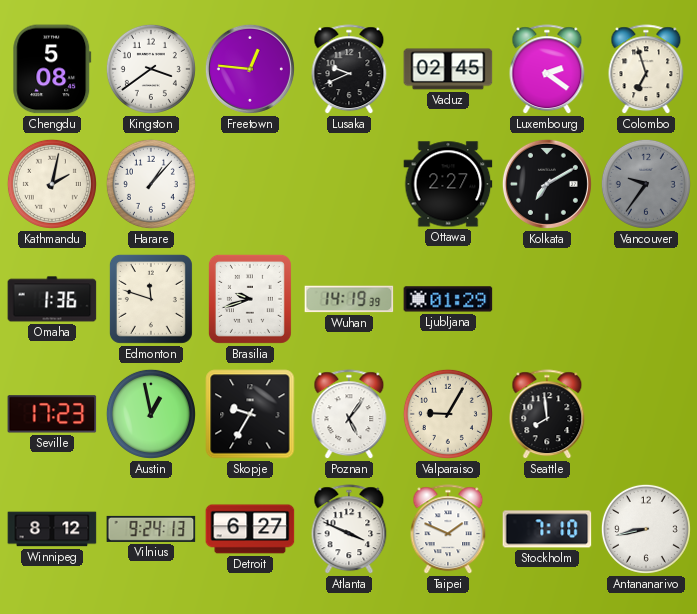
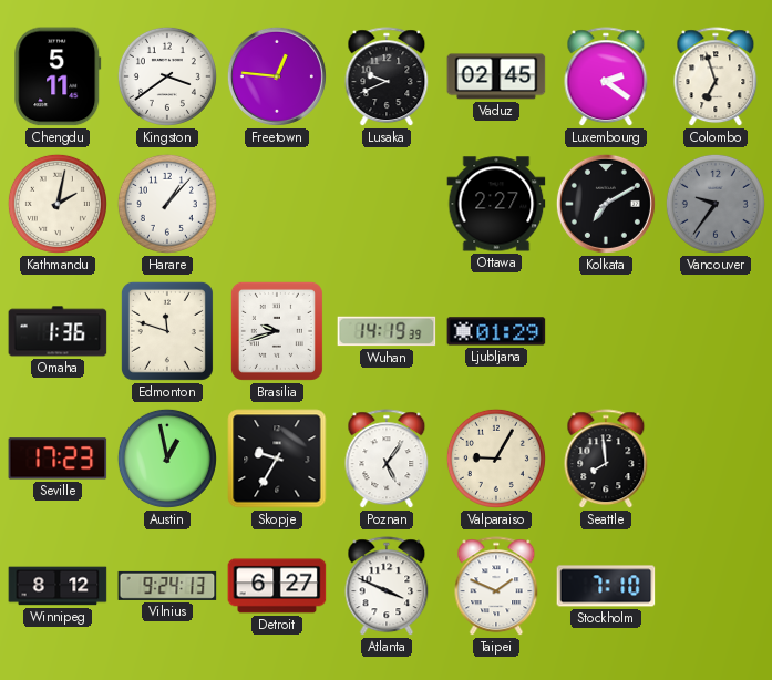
Chengdu: 5:08 -> 5:11
Antananarivo: 8:43 -> none
